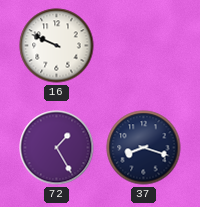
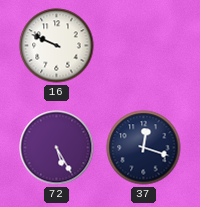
72: 1:25 -> 5:25
37: 8:18 -> 12:18
